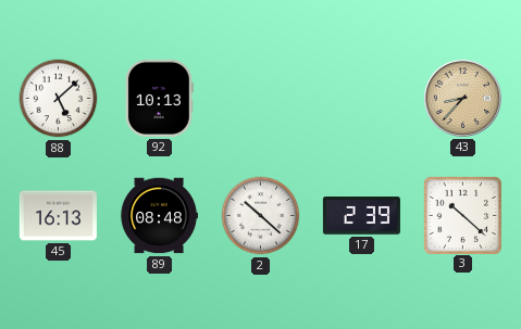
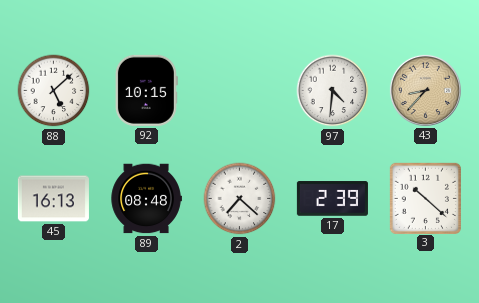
92: 10:13 -> 10:15
97: none -> 4:31
2: 10:22 -> 7:22
